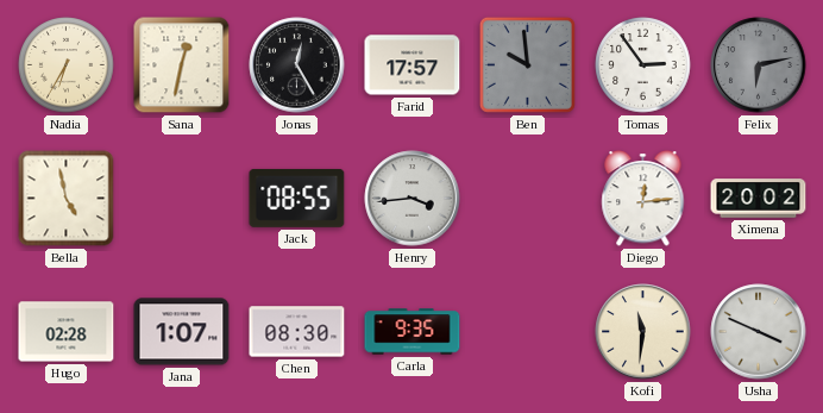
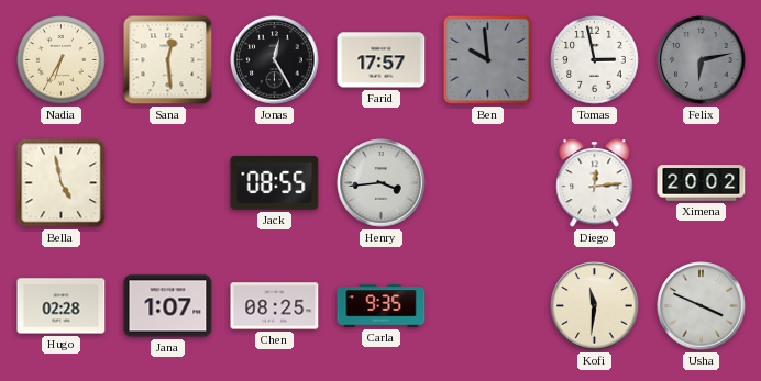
Sana: 12:32 -> 12:29
Tomas: 2:54 -> 2:58
Chen: 08:30 -> 08:25
